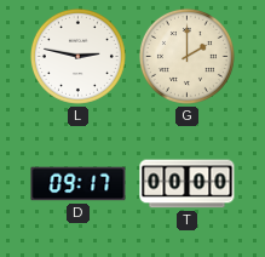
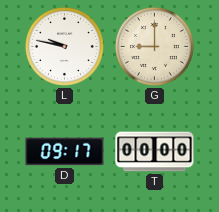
L: 2:47 -> 9:47
G: 2:00 -> 9:00
